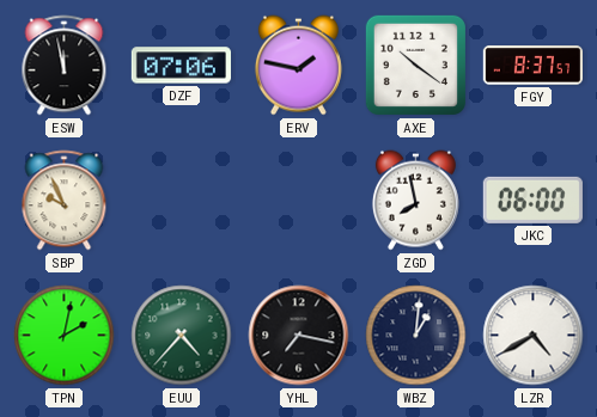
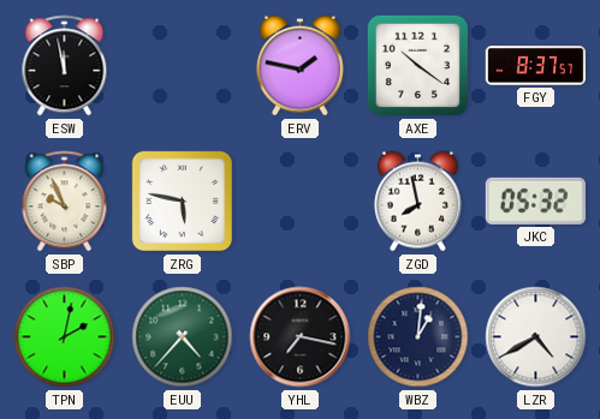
DZF: 07:06 -> none
ZRG: none -> 5:47
JKC: 06:00 -> 05:32
